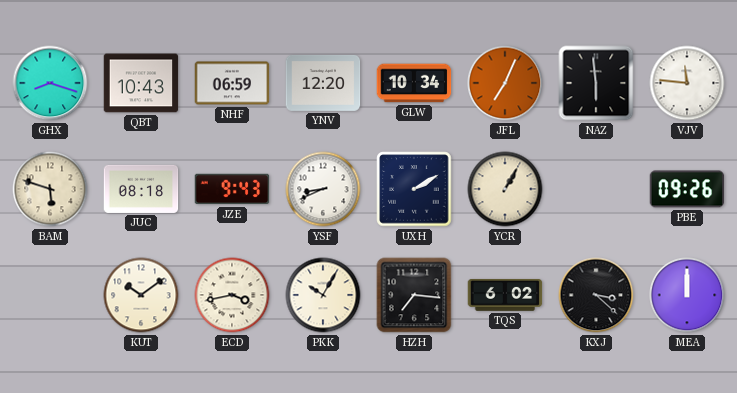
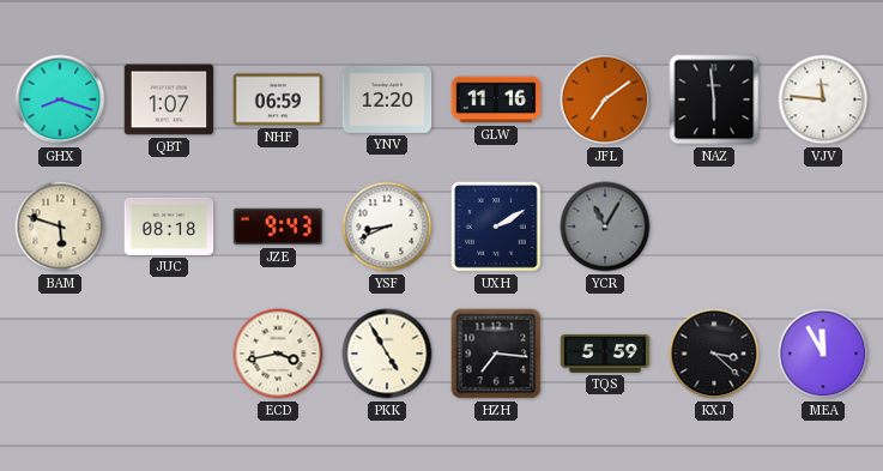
QBT: 10:43 -> 1:07
GLW: 10:34 -> 11:16
JFL: 7:04 -> 7:09
YCR: 1:05 -> 11:05
YCR dial: cream -> grey
PBE: 09:26 -> none
KUT: 10:09 -> none
PKK: 10:05 -> 4:55
TQS: 6:02 -> 5:59
MEA: 12:00 -> 11:55
